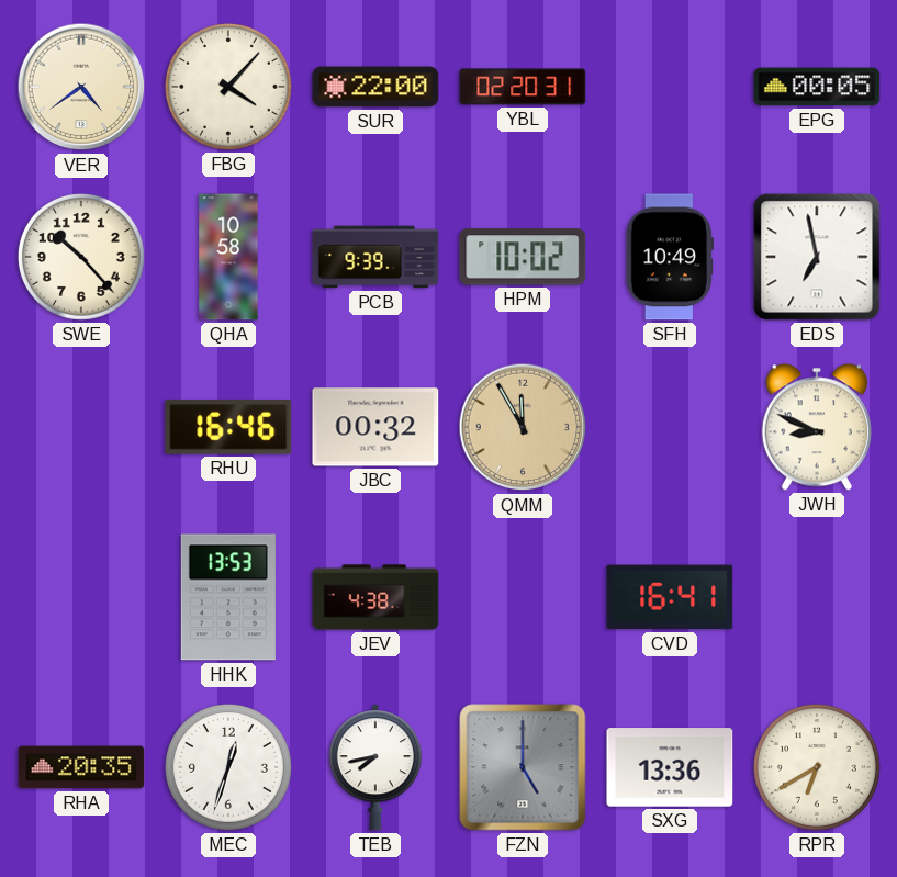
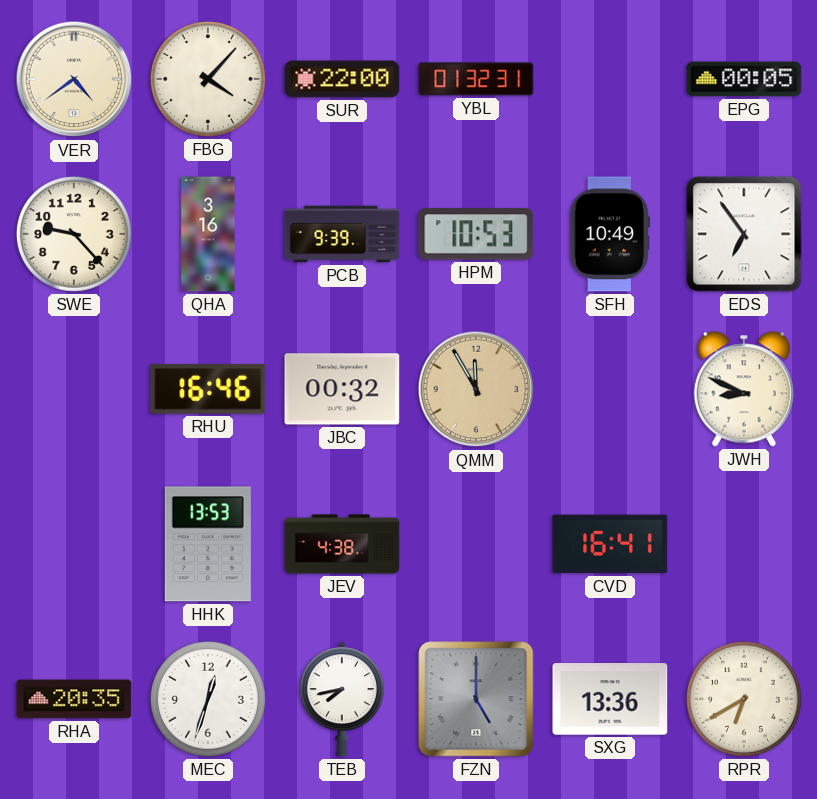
YBL: 02:20 -> 01:32
SWE: 10:23 -> 9:23
QHA: 10:58 -> 3:16
HPM: 10:02 -> 10:53
EDS: 6:58 -> 6:54
